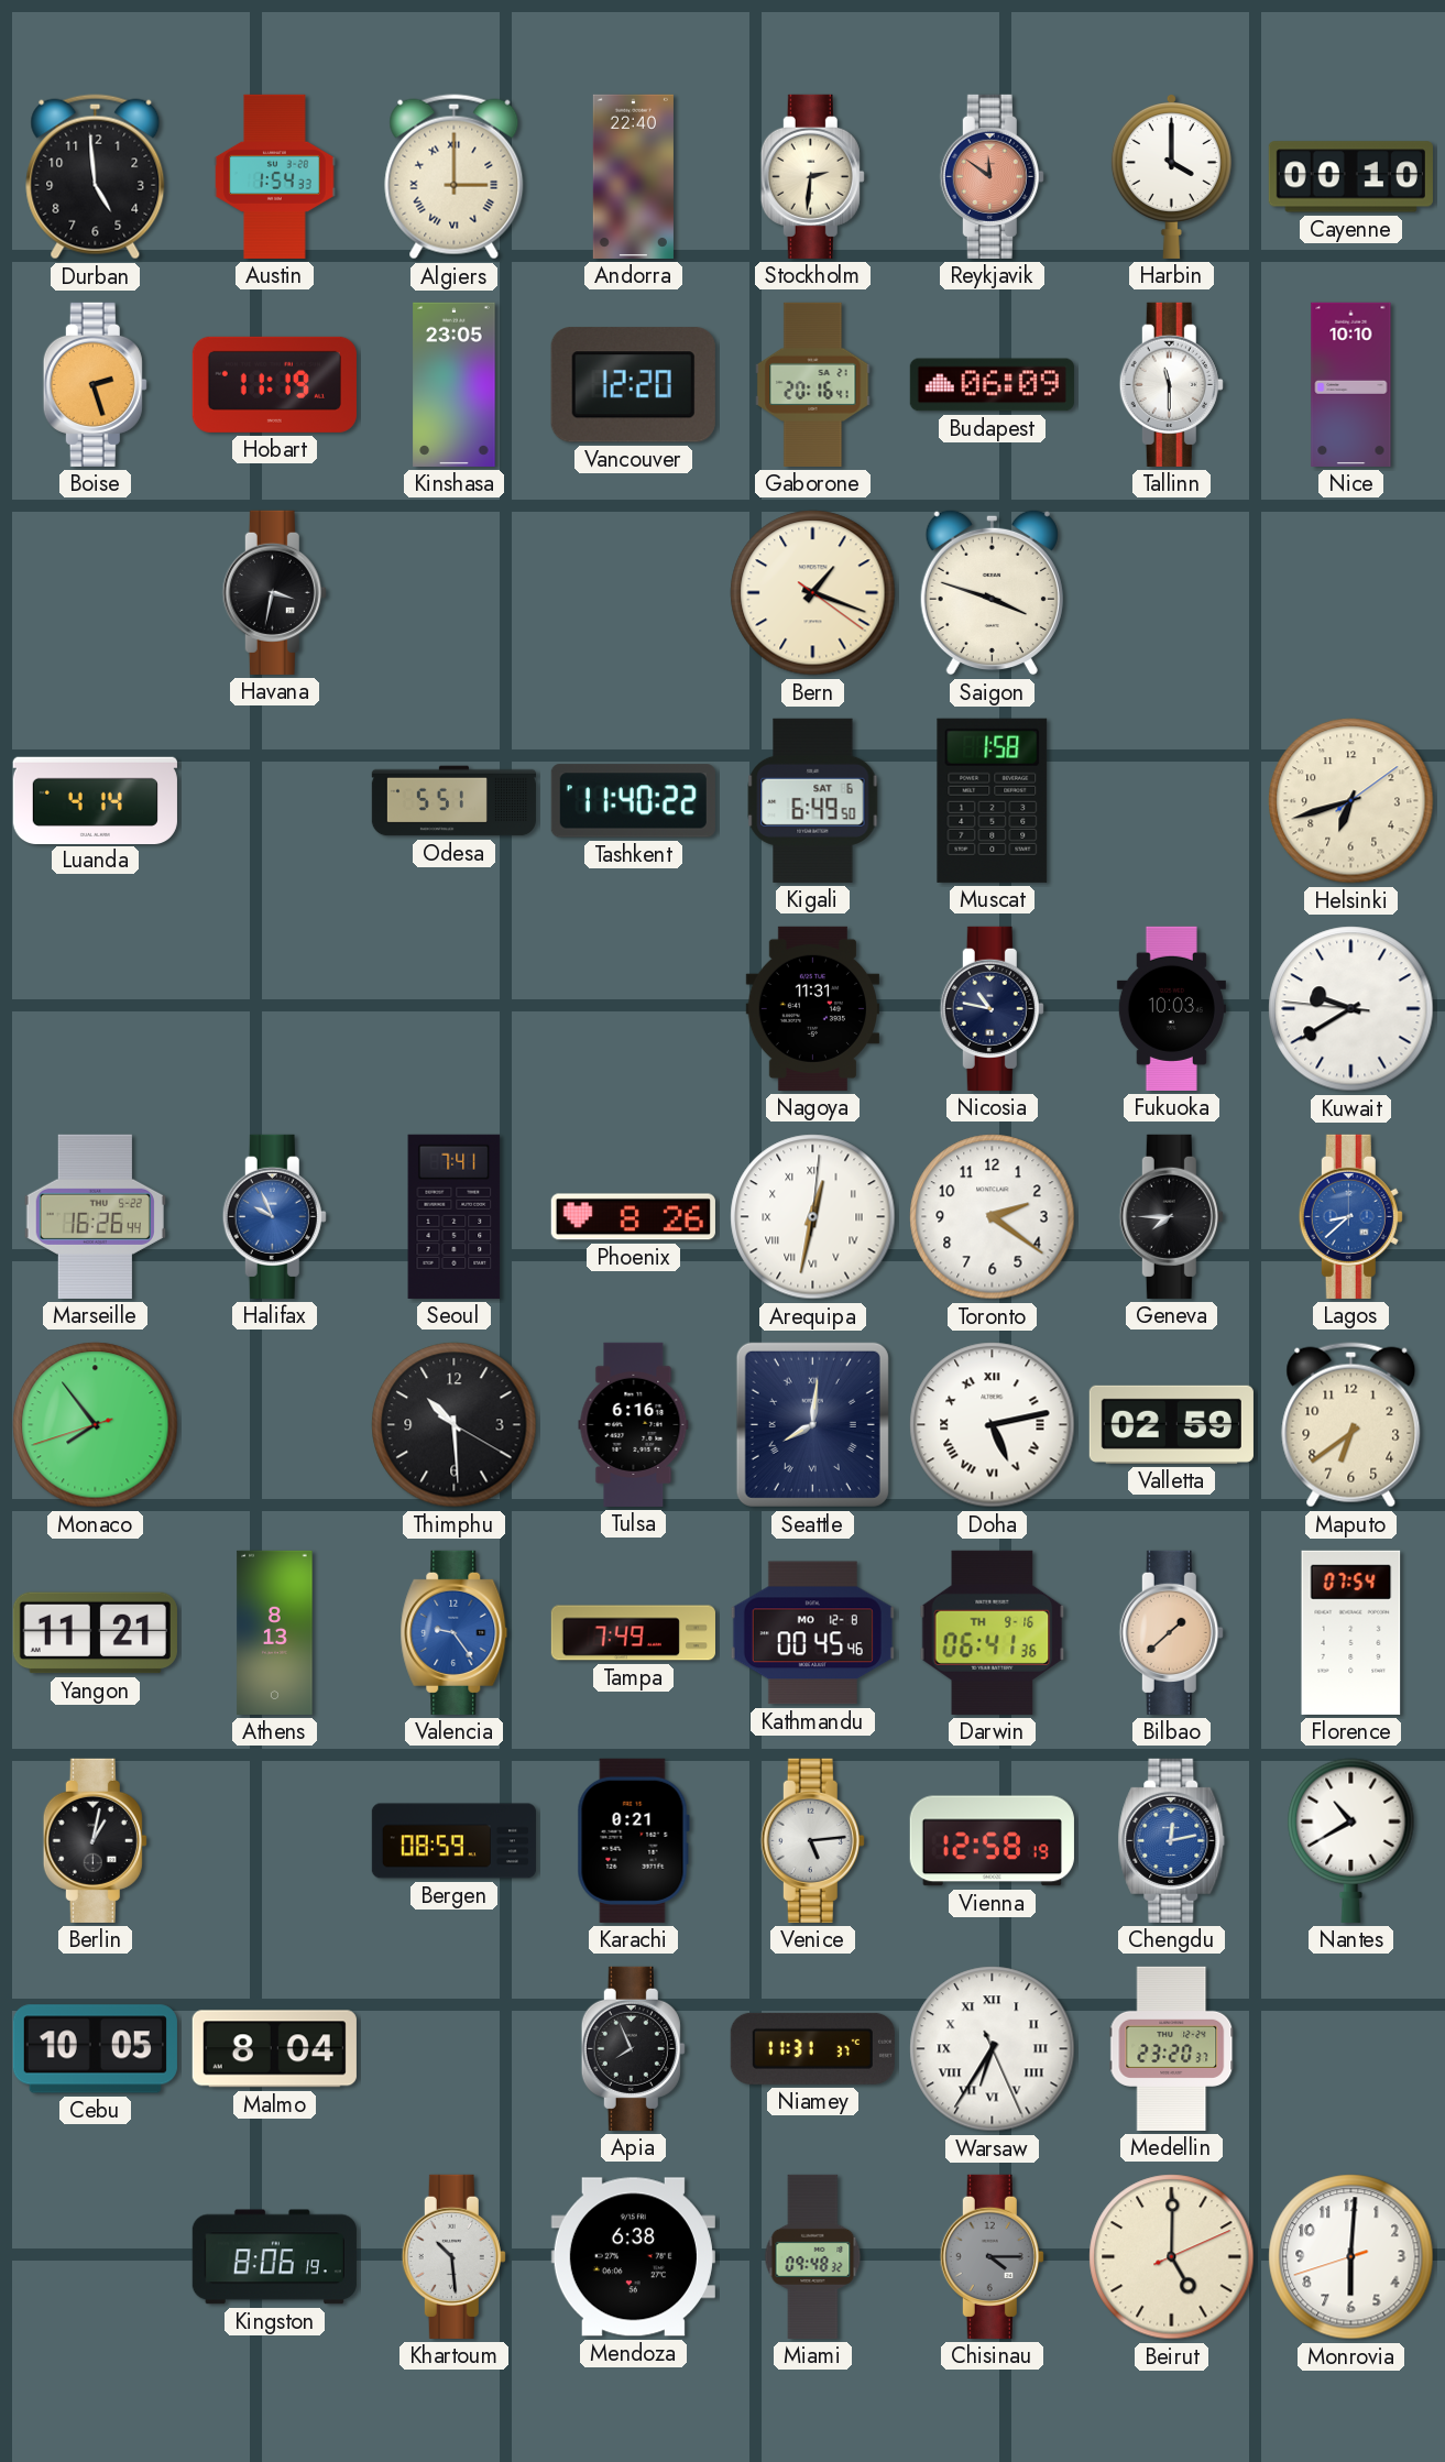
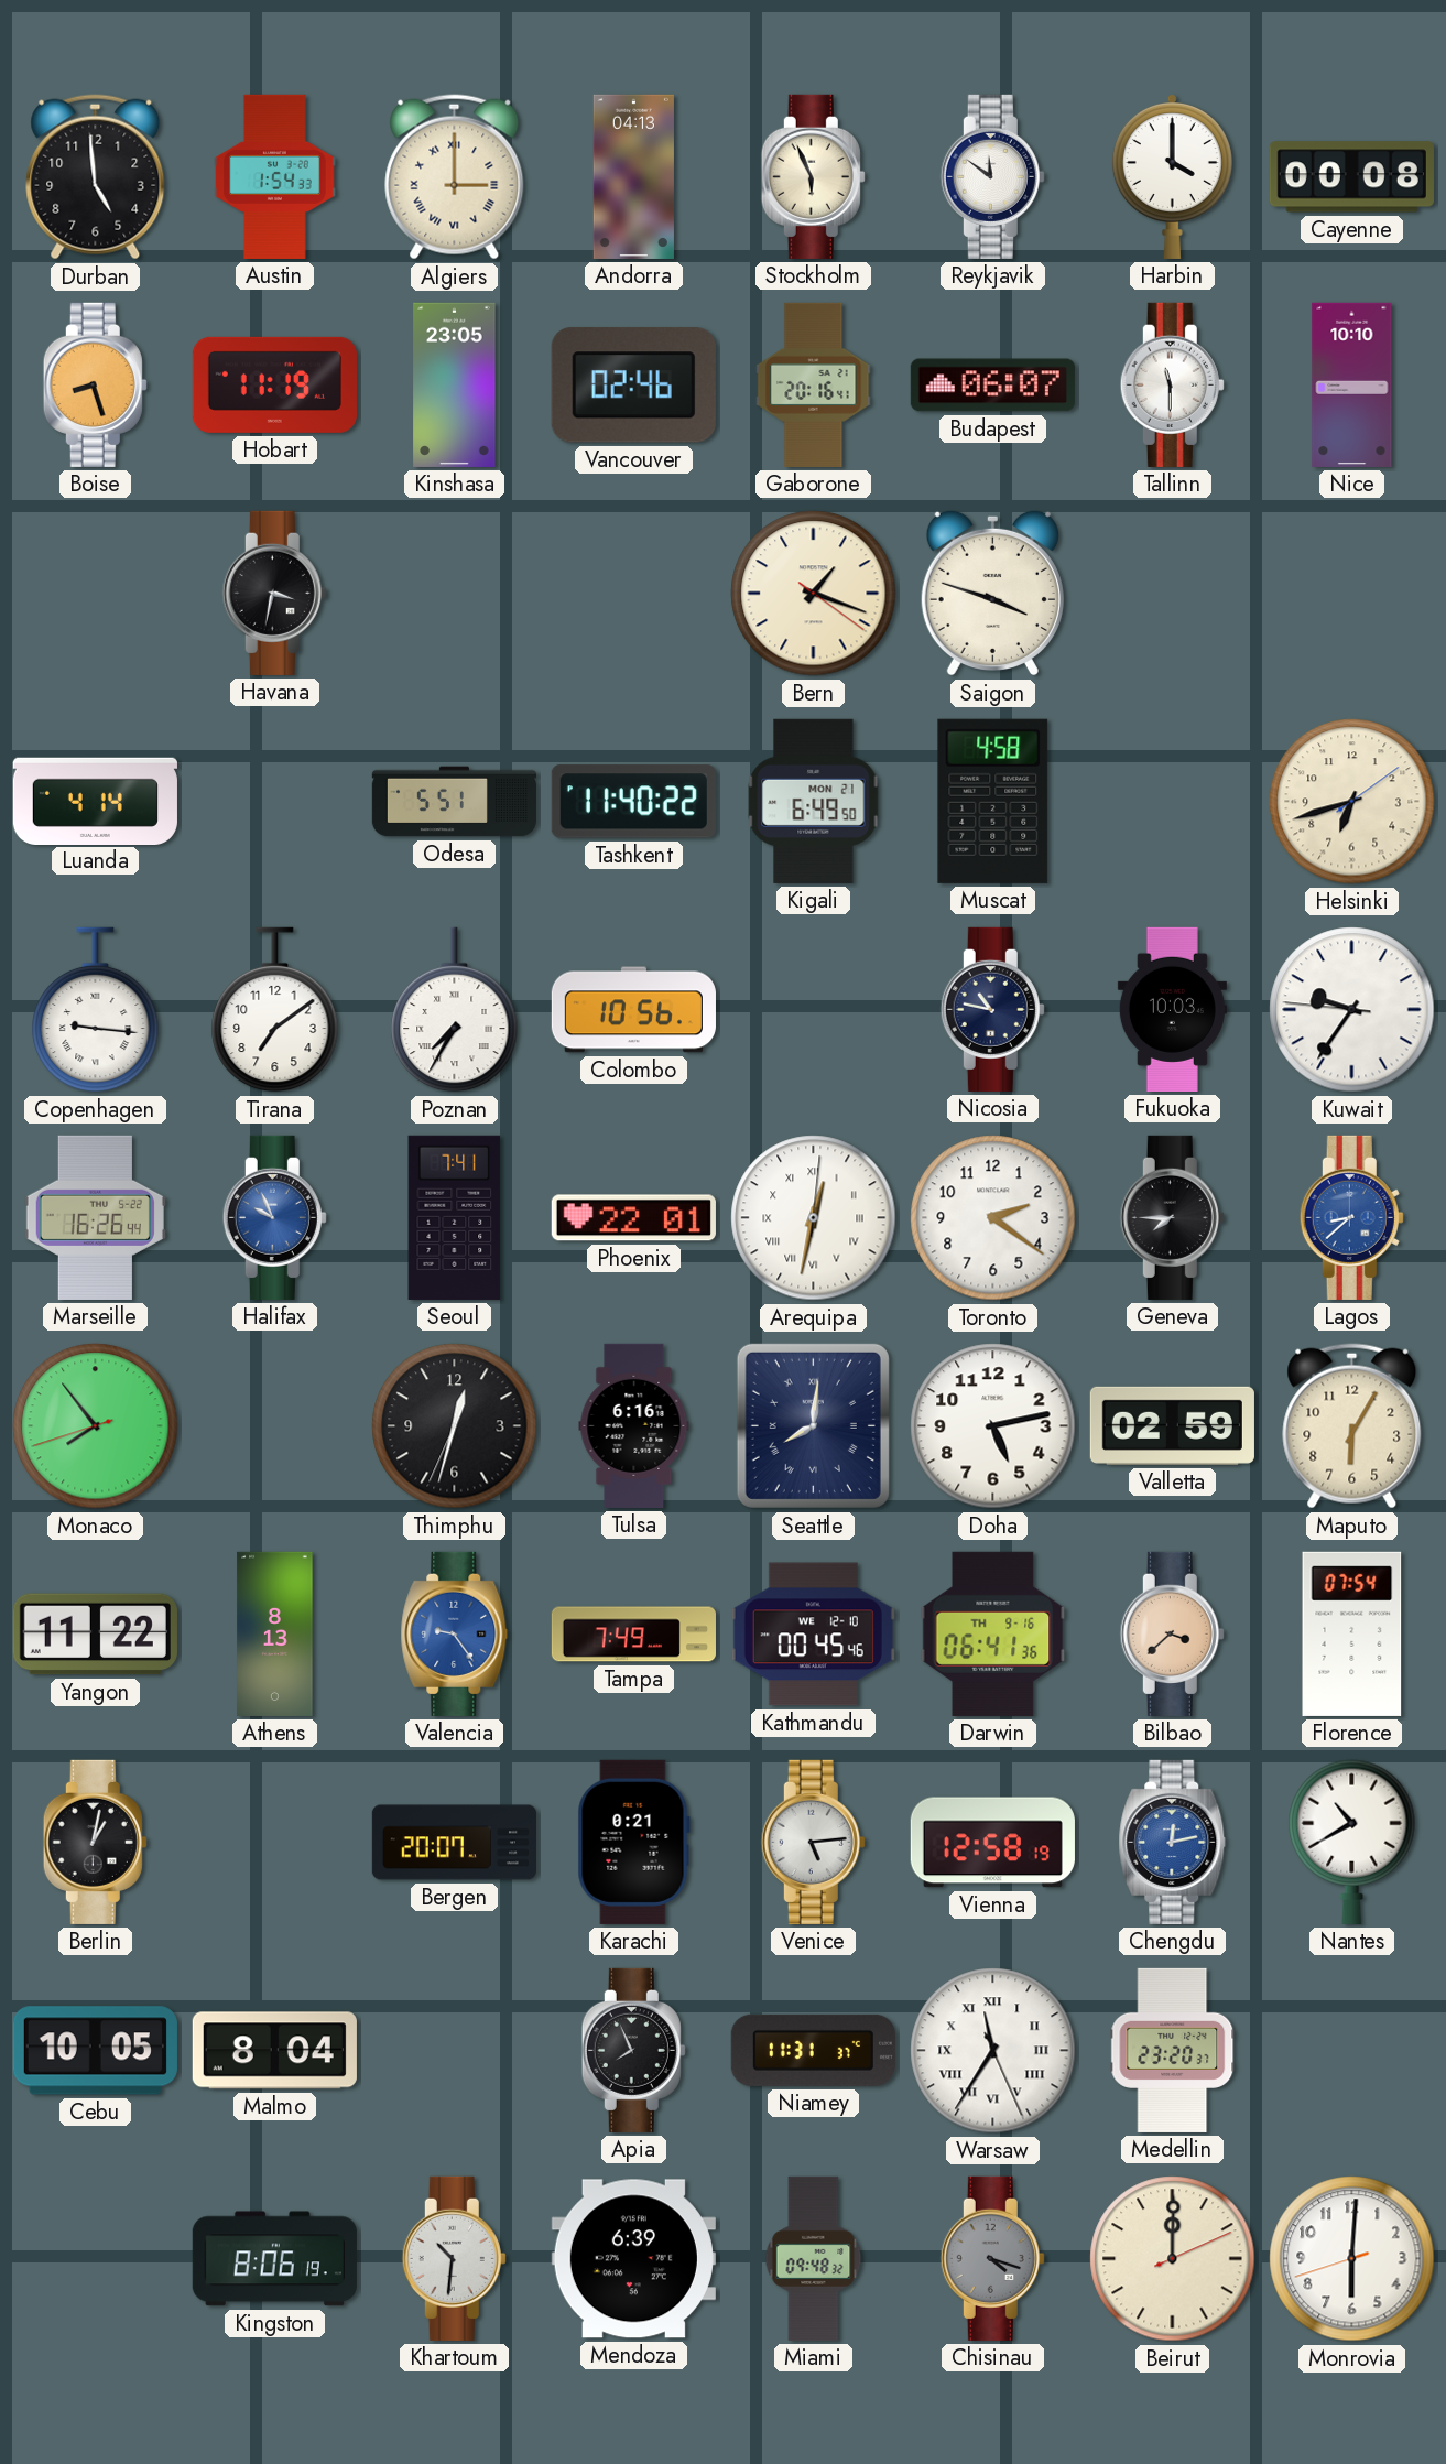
Andorra: 22:40 -> 04:13
Stockholm: 2:31 -> 5:56
Reykjavik dial: salmon -> white
Cayenne: 00:10 -> 00:08
Boise: 2:27 -> 8:27
Vancouver: 12:20 -> 02:46
Budapest: 06:09 -> 06:07
Kigali date: SAT 6 -> MON 21
Muscat: 1:58 -> 4:58
Copenhagen: none -> 9:16
Tirana: none -> 7:09
Poznan: none -> 7:35
Colombo: none -> 10:56
Nagoya: 11:31 -> none
Kuwait: 9:39 -> 9:35
Phoenix: 8:26 -> 22:01
Thimphu: 10:29 -> 12:32
Doha numerals: Roman -> Arabic
Maputo: 6:39 -> 6:05
Yangon: 11:21 -> 11:22
Kathmandu date: MO 12-8 -> WE 12-10
Bilbao: 1:38 -> 3:38
Bergen: 08:59 -> 20:07
Warsaw: 6:35 -> 11:35
Khartoum: 10:29 -> 10:31
Mendoza: 6:38 -> 6:39
Chisinau: 4:15 -> 4:18
Beirut: 5:00 -> 12:00
